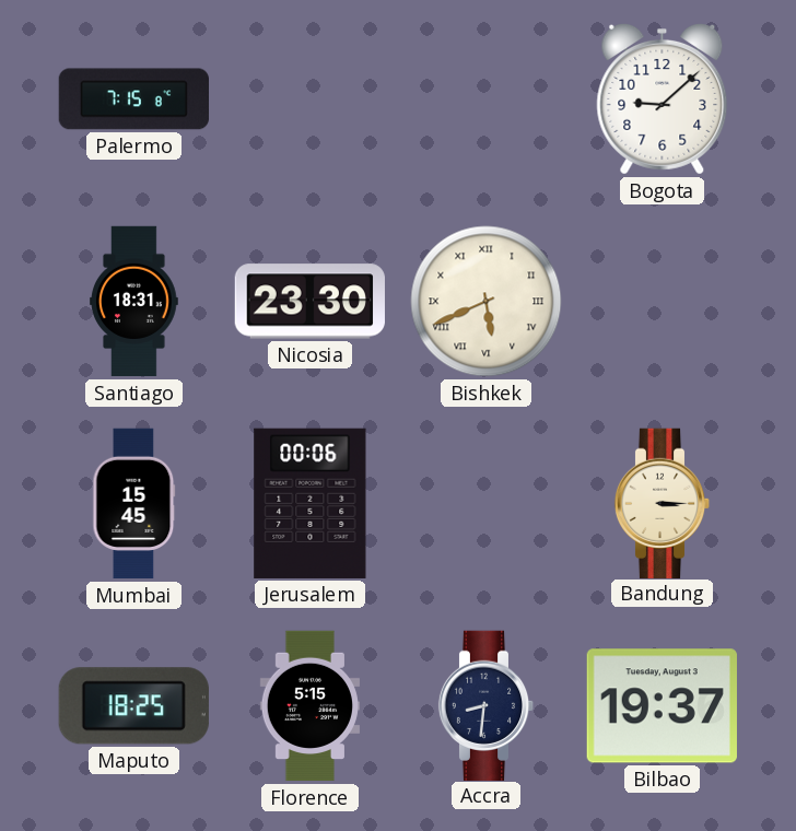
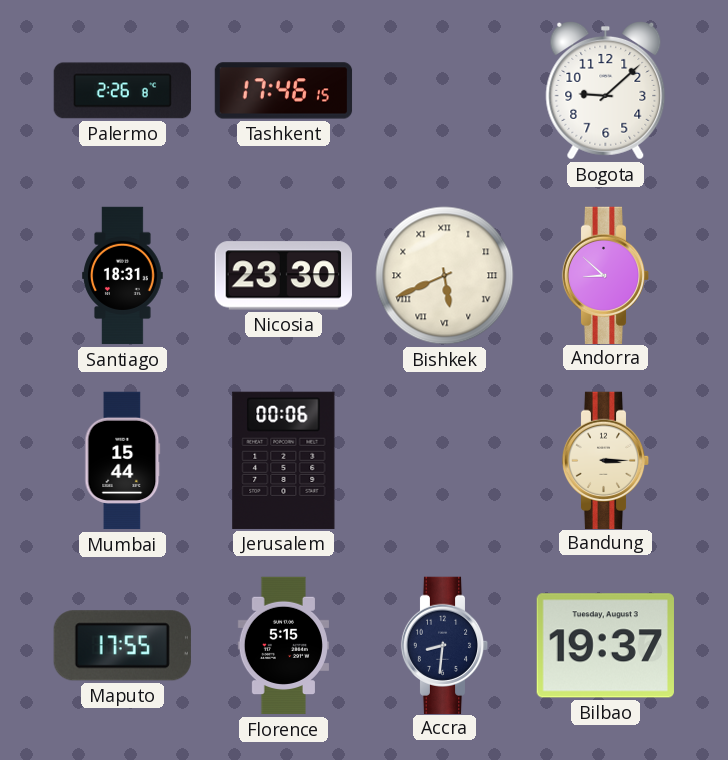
Palermo: 7:15 -> 2:26
Tashkent: none -> 17:46
Andorra: none -> 8:52
Mumbai: 15:45 -> 15:44
Maputo: 18:25 -> 17:55
